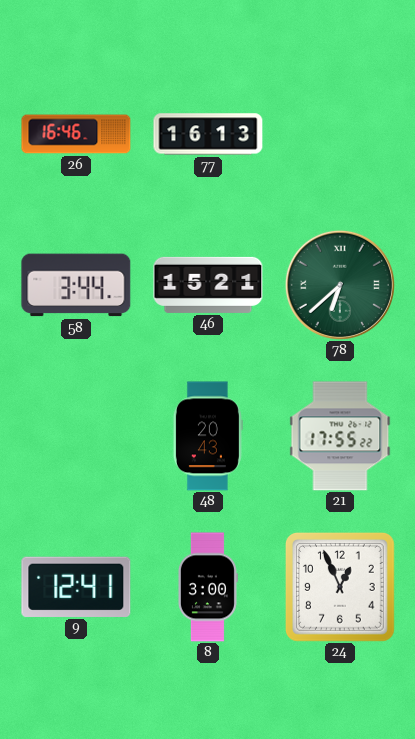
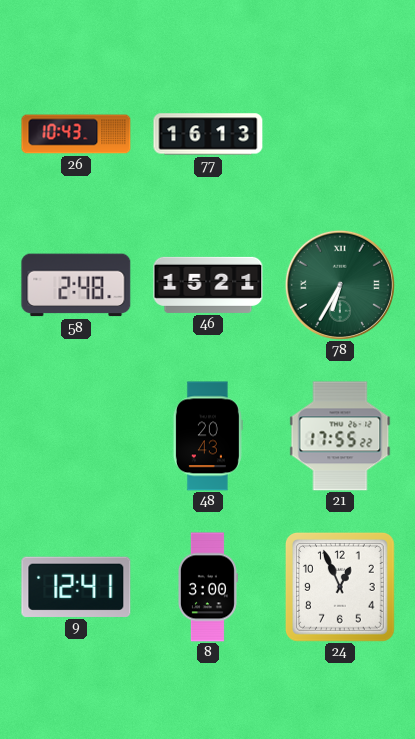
26: 16:46 -> 10:43
58: 3:44 -> 2:48
78: 6:38 -> 6:35
